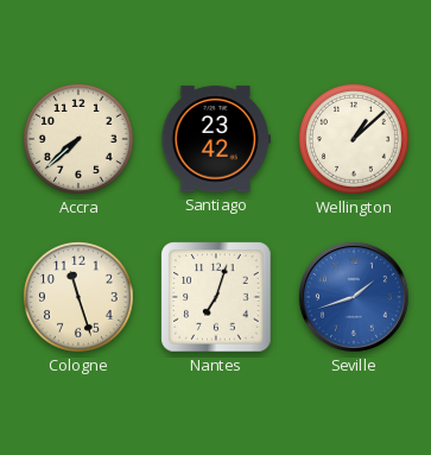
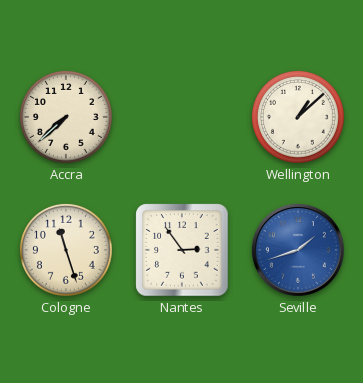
Santiago: 23:42 -> none
Nantes: 7:03 -> 2:54
